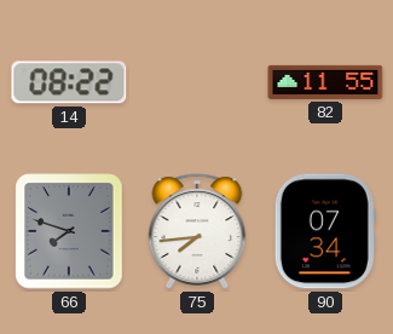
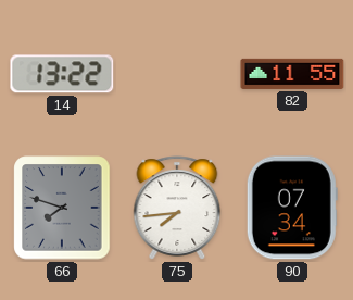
14: 08:22 -> 13:22
